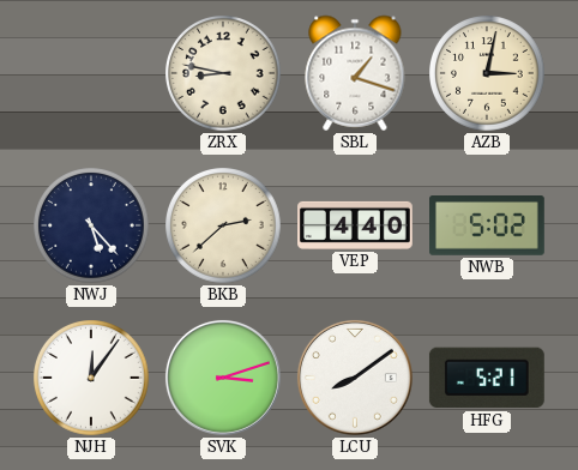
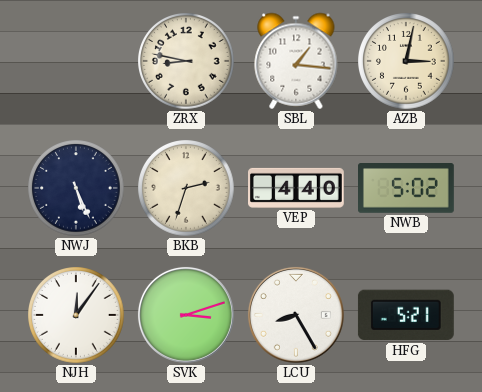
SBL: 1:18 -> 1:16
NWJ: 5:23 -> 5:26
BKB: 2:38 -> 2:33
LCU: 8:09 -> 8:25
